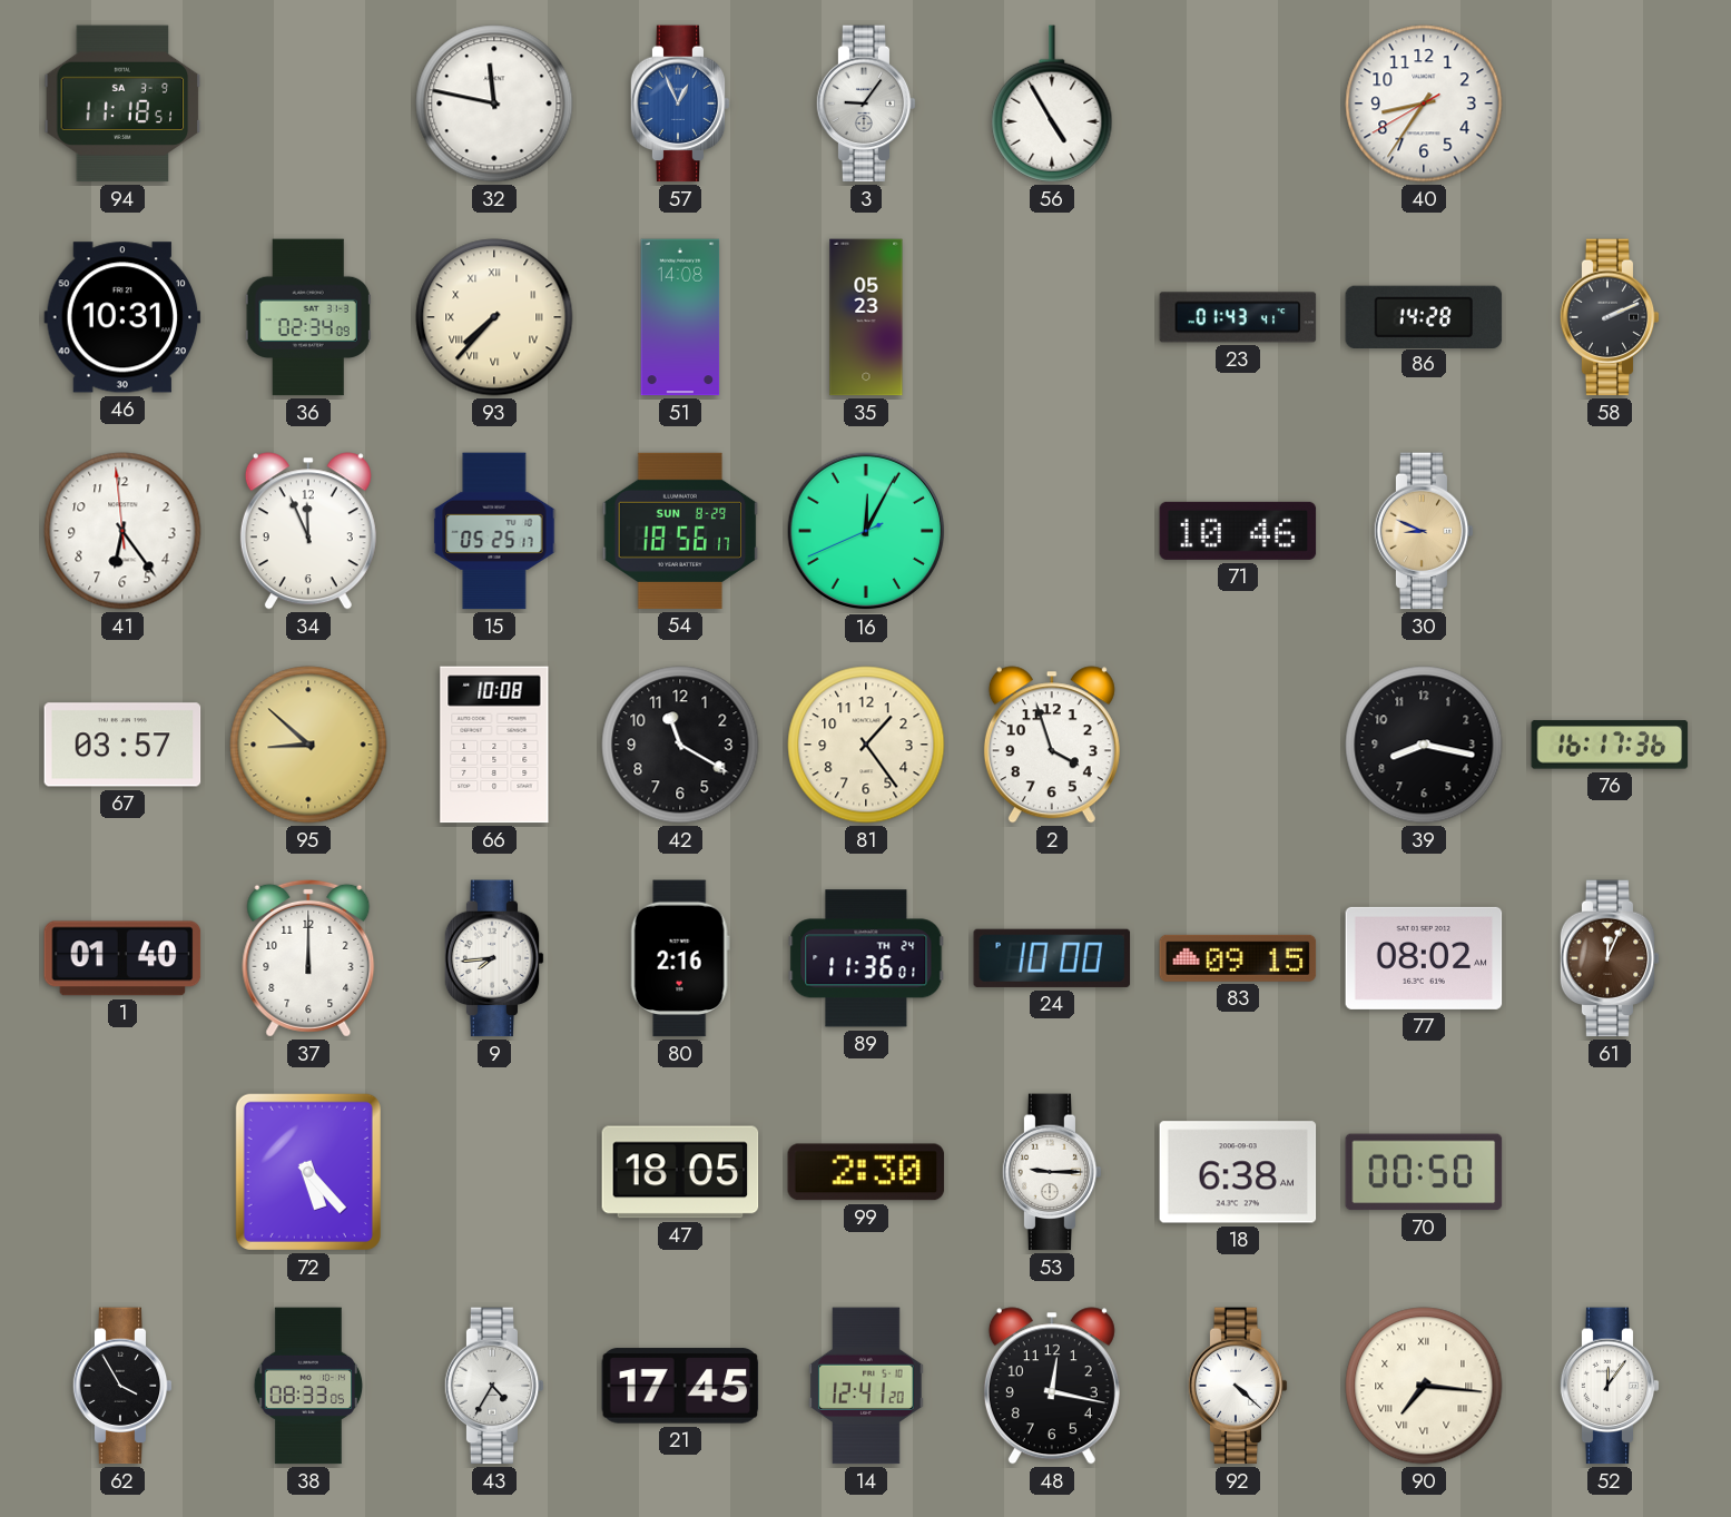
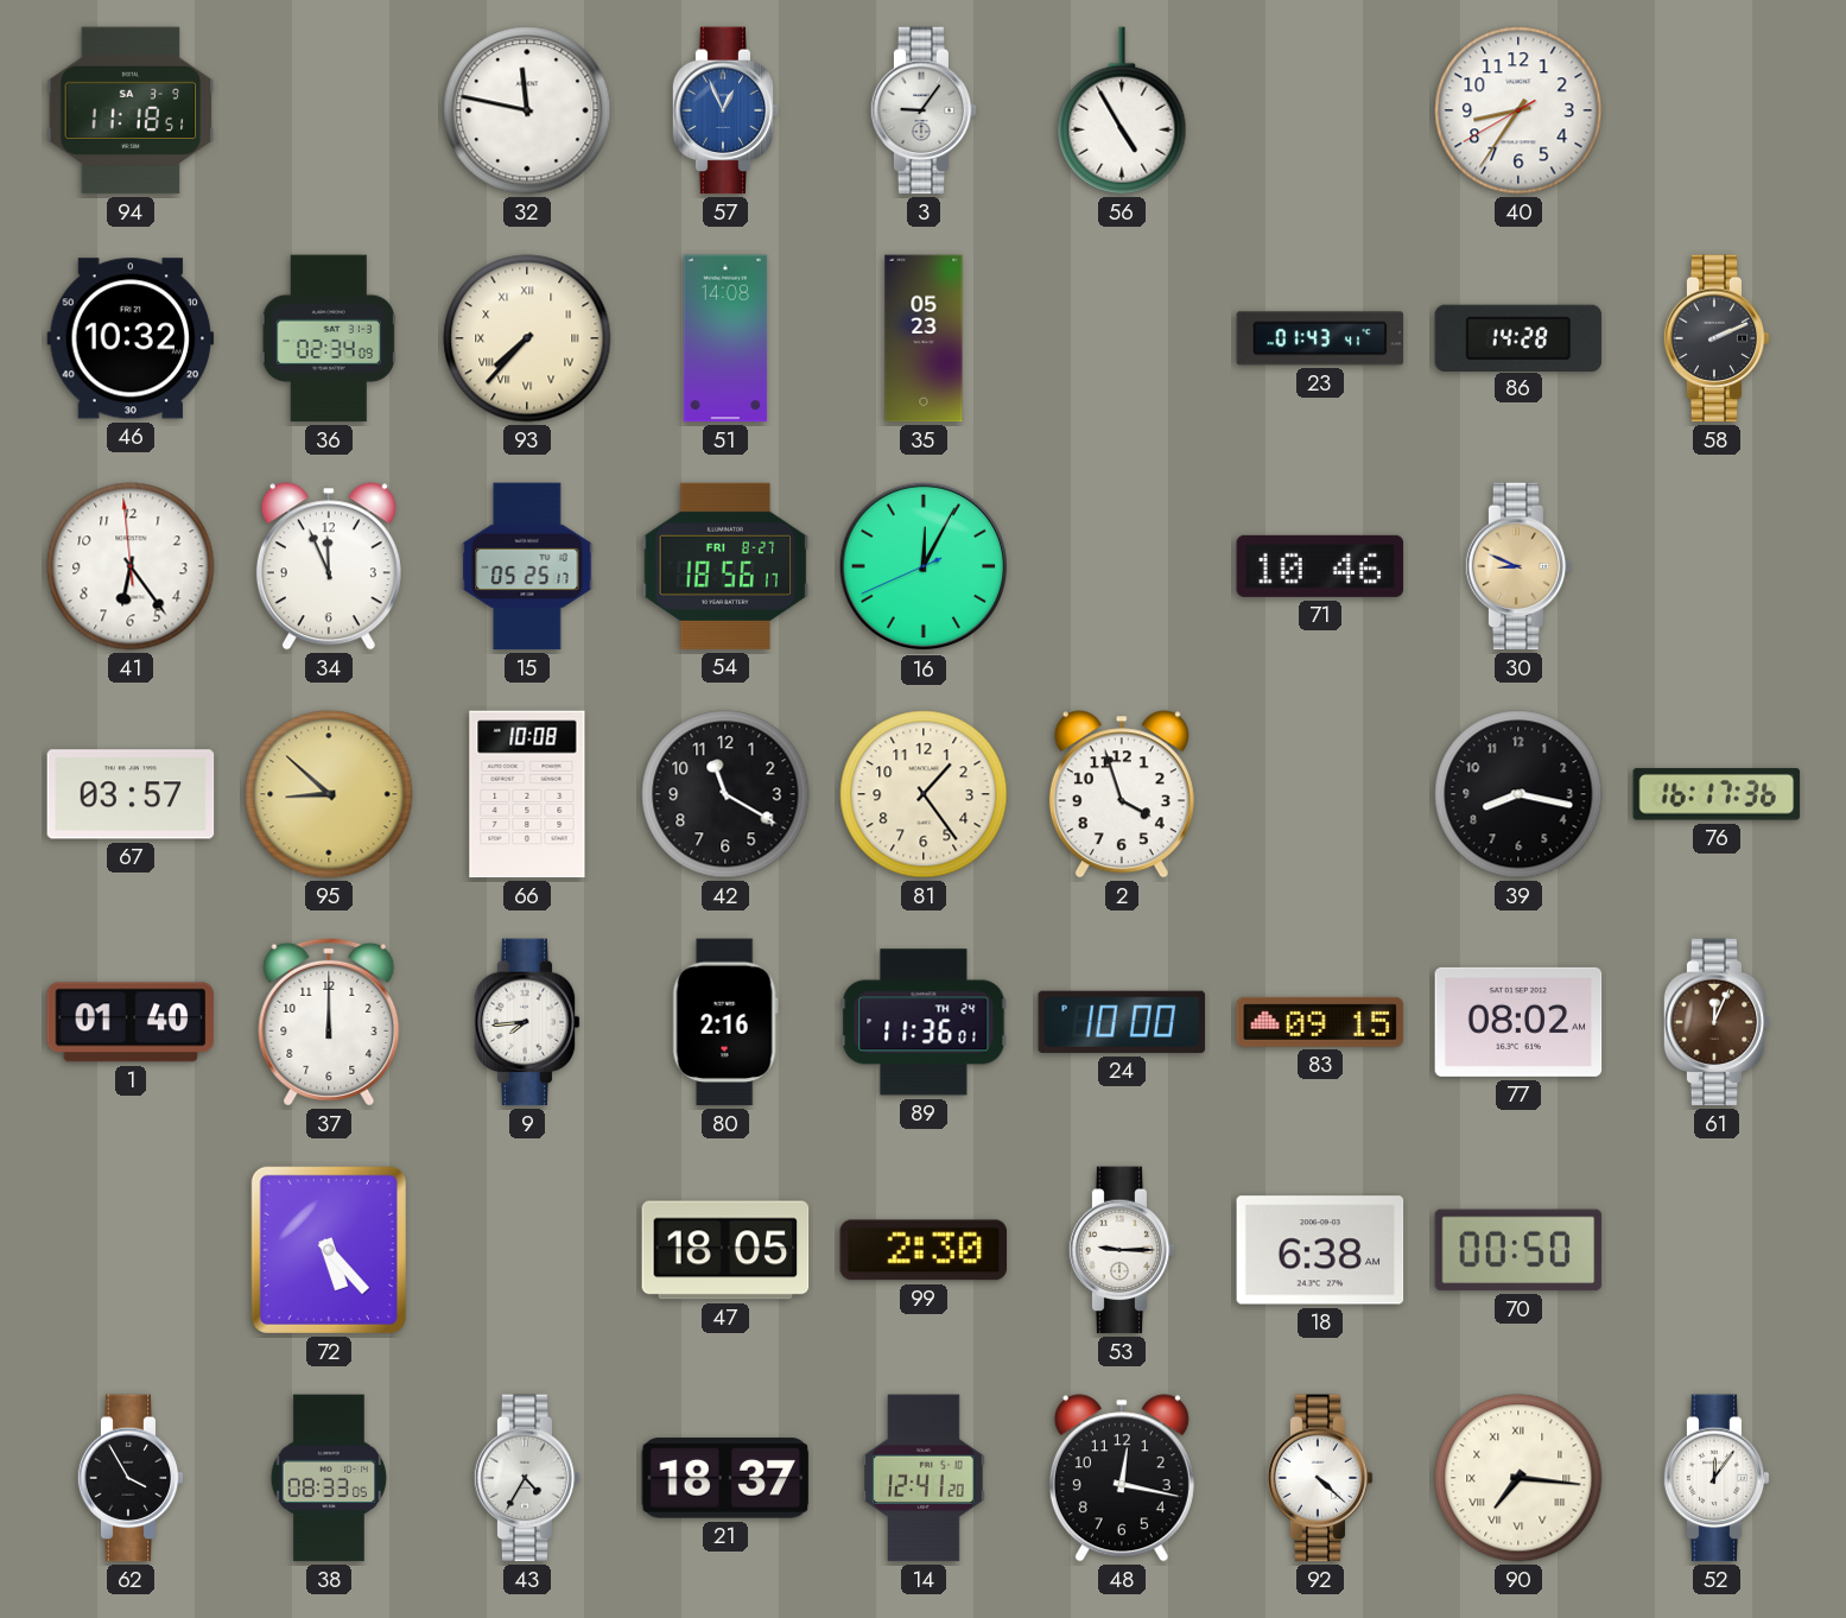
46: 10:31 -> 10:32
54 date: SUN 8-29 -> FRI 8-27
21: 17:45 -> 18:37
